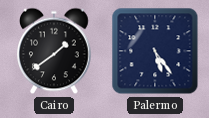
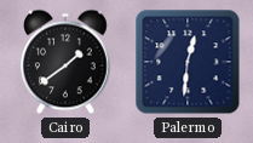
Palermo: 5:24 -> 12:31
